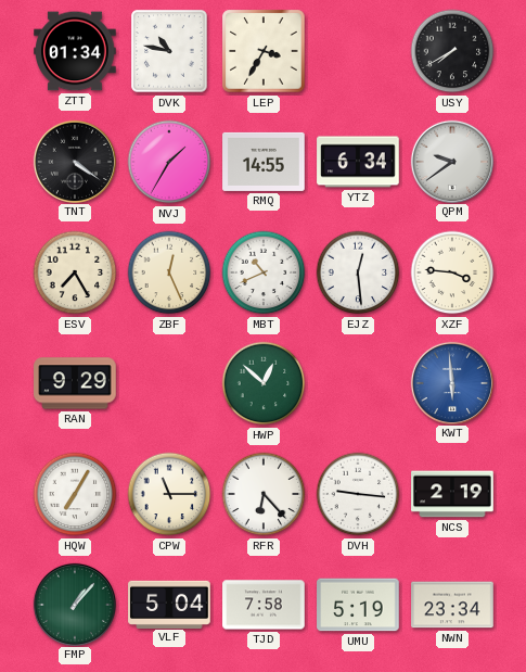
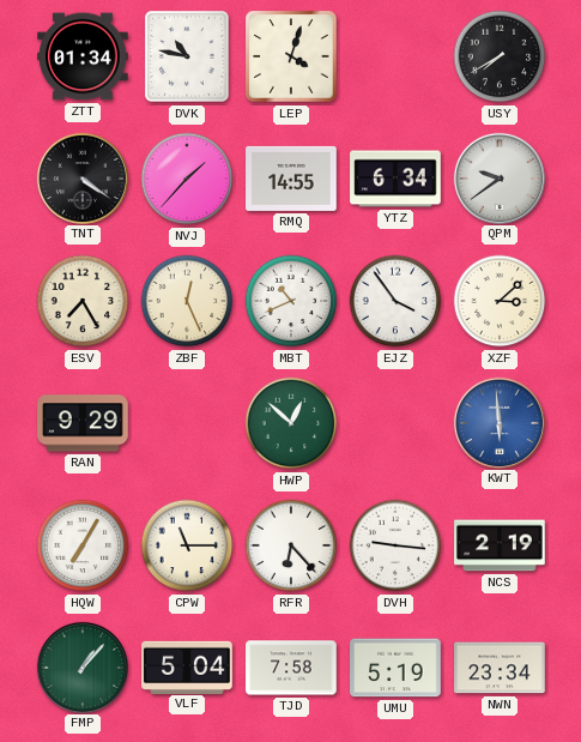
LEP: 3:35 -> 4:03
NVJ: 1:35 -> 1:37
EJZ: 12:29 -> 3:54
XZF: 3:46 -> 3:08
